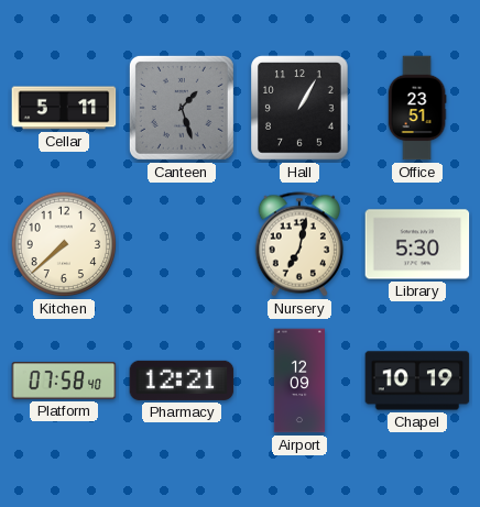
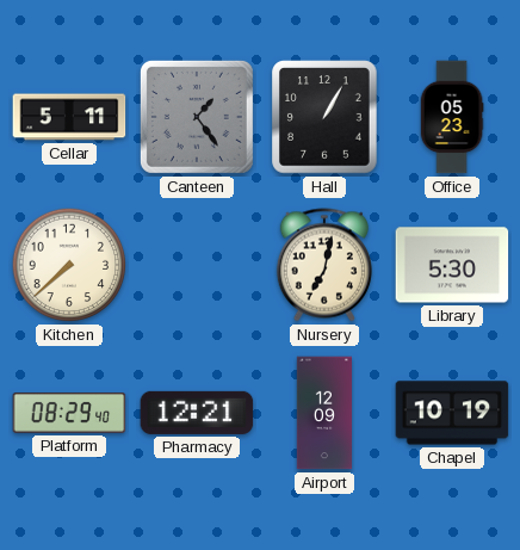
Canteen: 1:27 -> 1:24
Office: 23:51 -> 05:23
Platform: 07:58 -> 08:29
